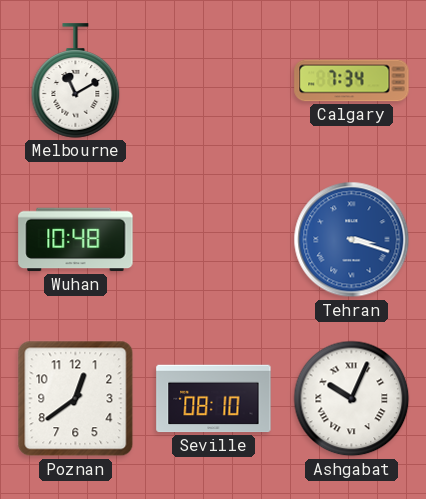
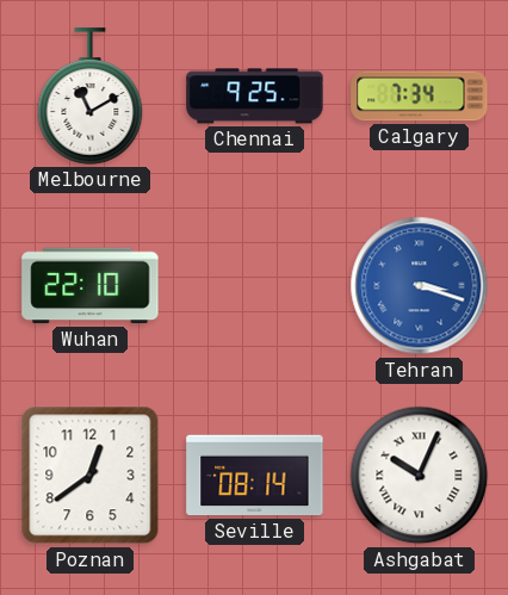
Chennai: none -> 9:25
Wuhan: 10:48 -> 22:10
Seville: 08:10 -> 08:14
